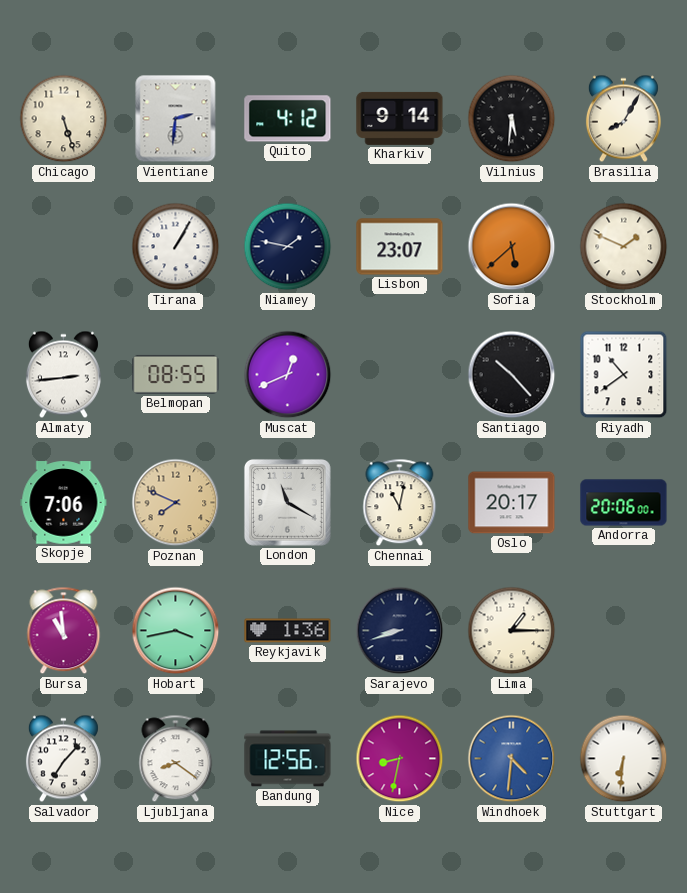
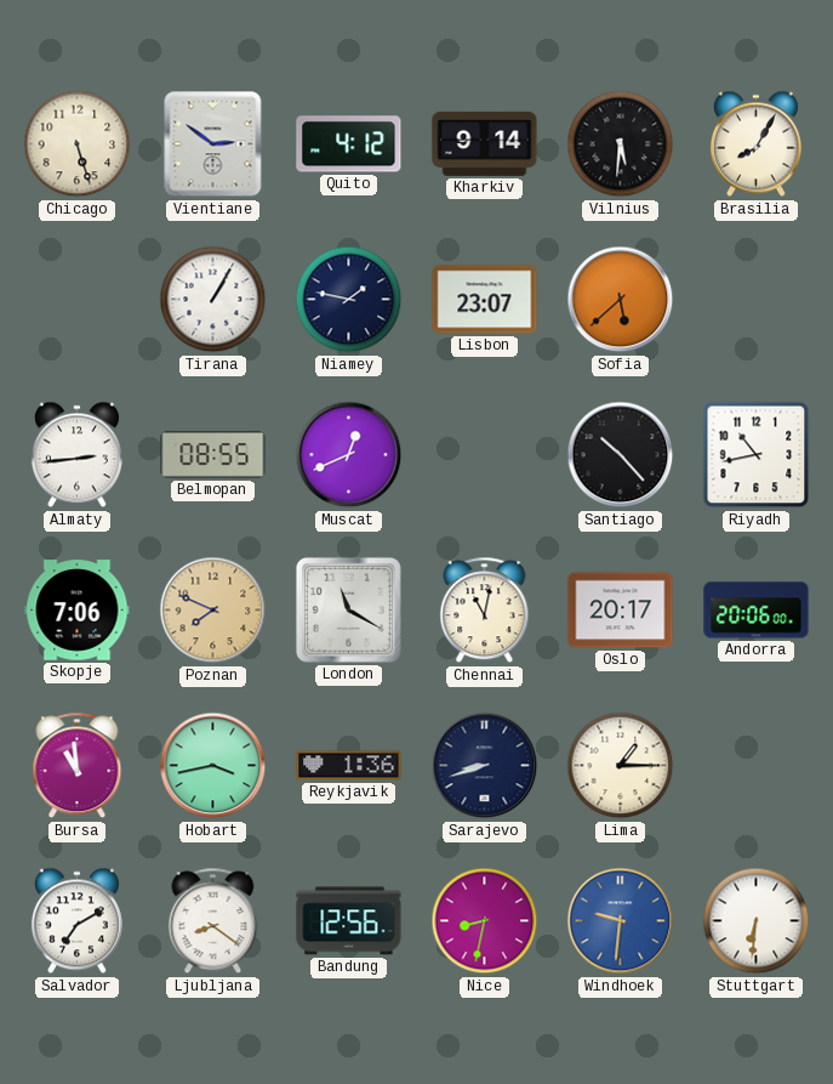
Vientiane: 2:31 -> 2:51
Stockholm: 1:49 -> none
Riyadh: 10:39 -> 10:43
Salvador: 7:07 -> 7:10
Windhoek: 4:31 -> 9:31
